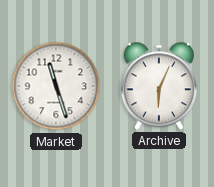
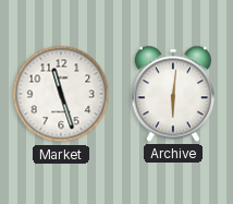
Archive: 6:04 -> 6:01
